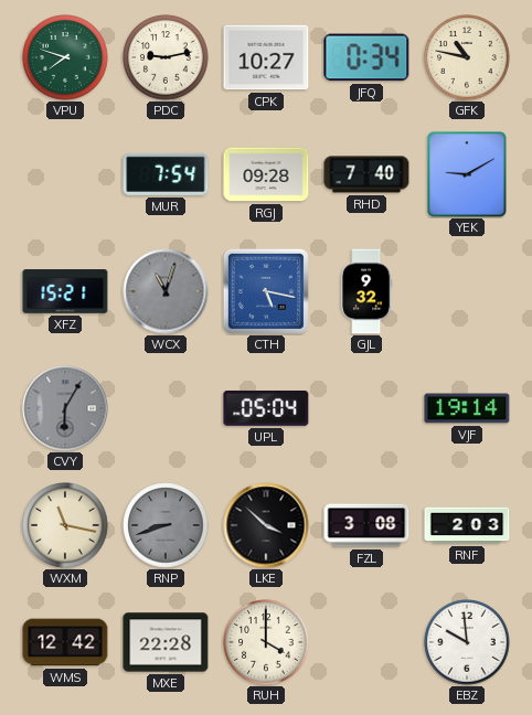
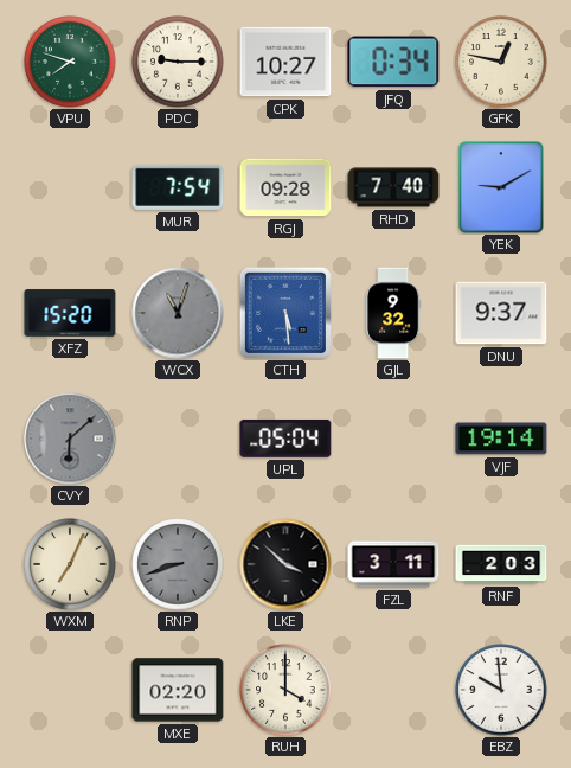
PDC: 9:13 -> 9:15
GFK: 10:47 -> 12:47
XFZ: 15:21 -> 15:20
CTH: 5:17 -> 5:29
DNU: none -> 9:37
CVY: 6:05 -> 6:08
WXM: 11:17 -> 7:04
FZL: 3:08 -> 3:11
WMS: 12:42 -> none
MXE: 22:28 -> 02:20
